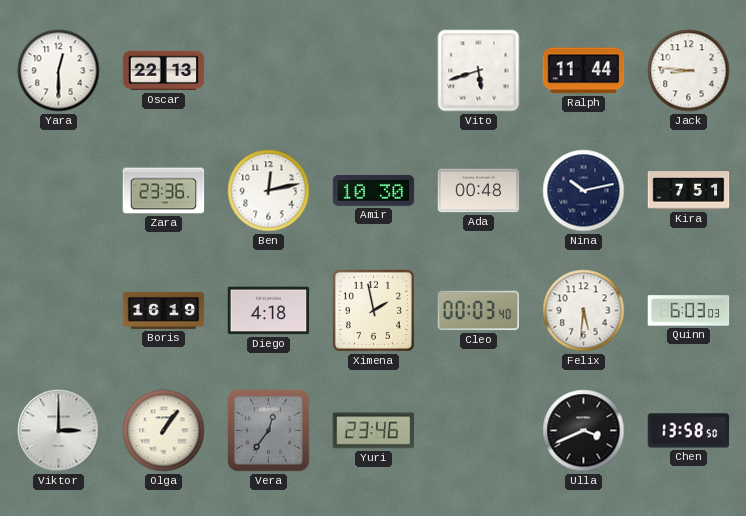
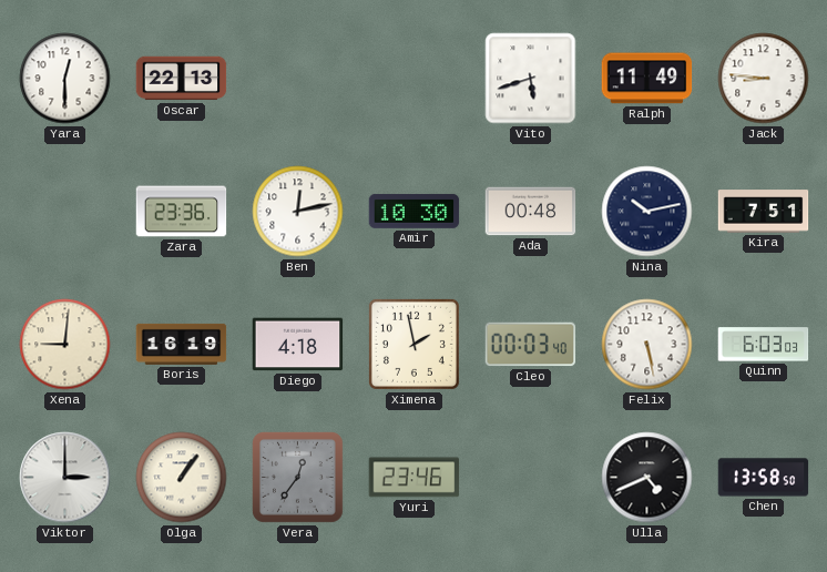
Ralph: 11:44 -> 11:49
Xena: none -> 9:01
Felix: 5:31 -> 5:28
Ulla: 3:41 -> 4:41
